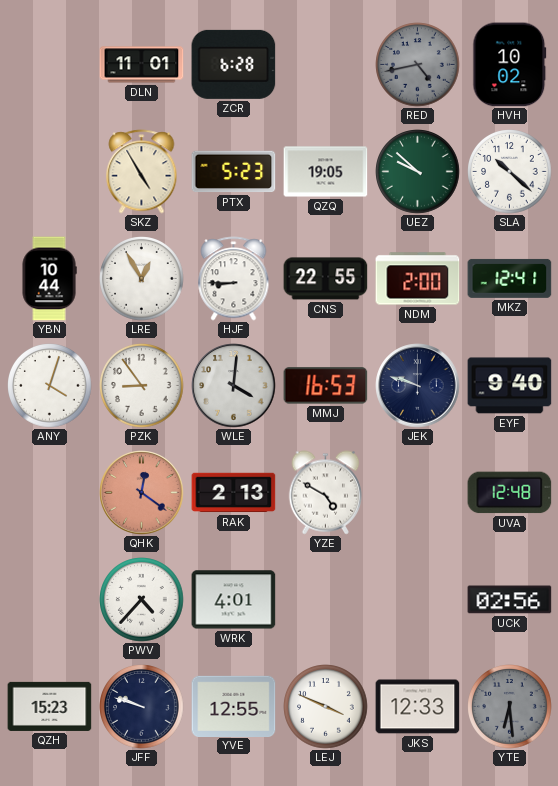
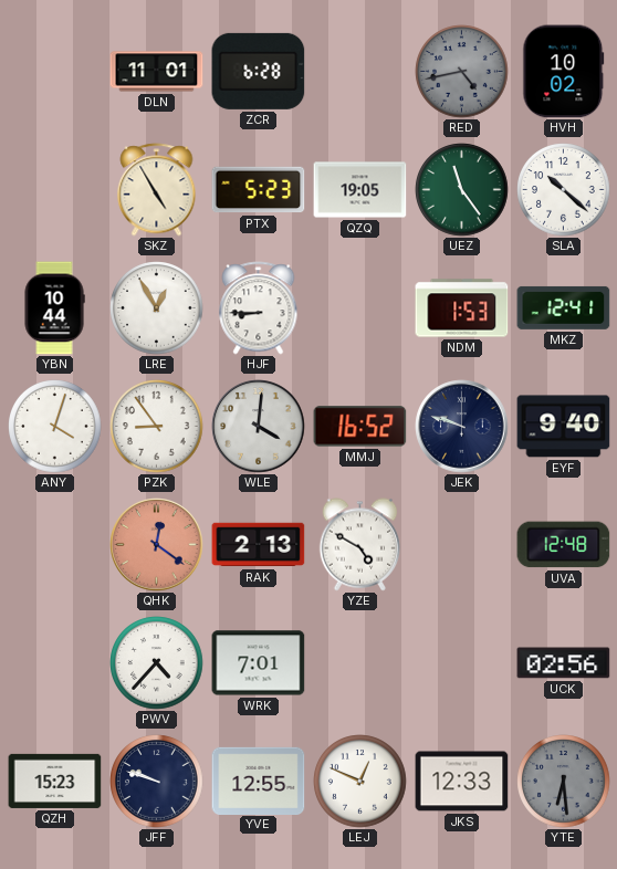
UEZ: 9:52 -> 11:24
CNS: 22:55 -> none
NDM: 2:00 -> 1:53
MMJ: 16:53 -> 16:52
WRK: 4:01 -> 7:01
LEJ: 3:49 -> 12:49
